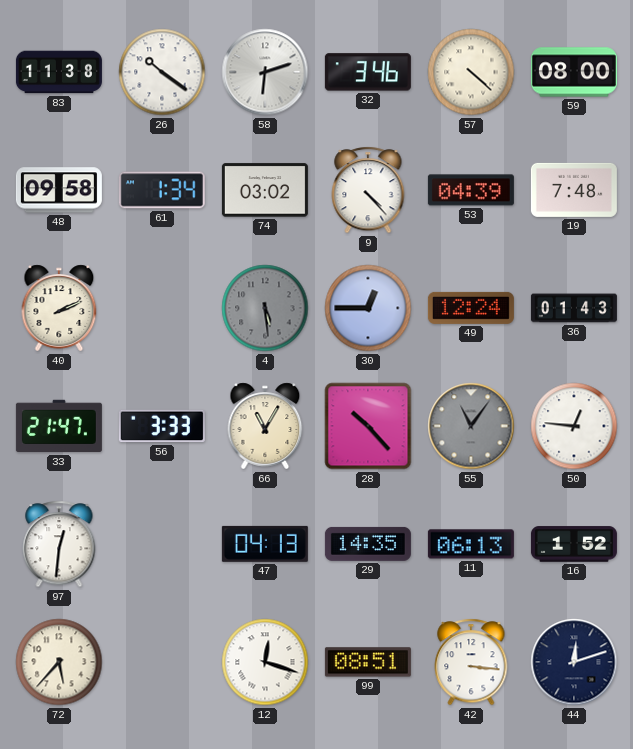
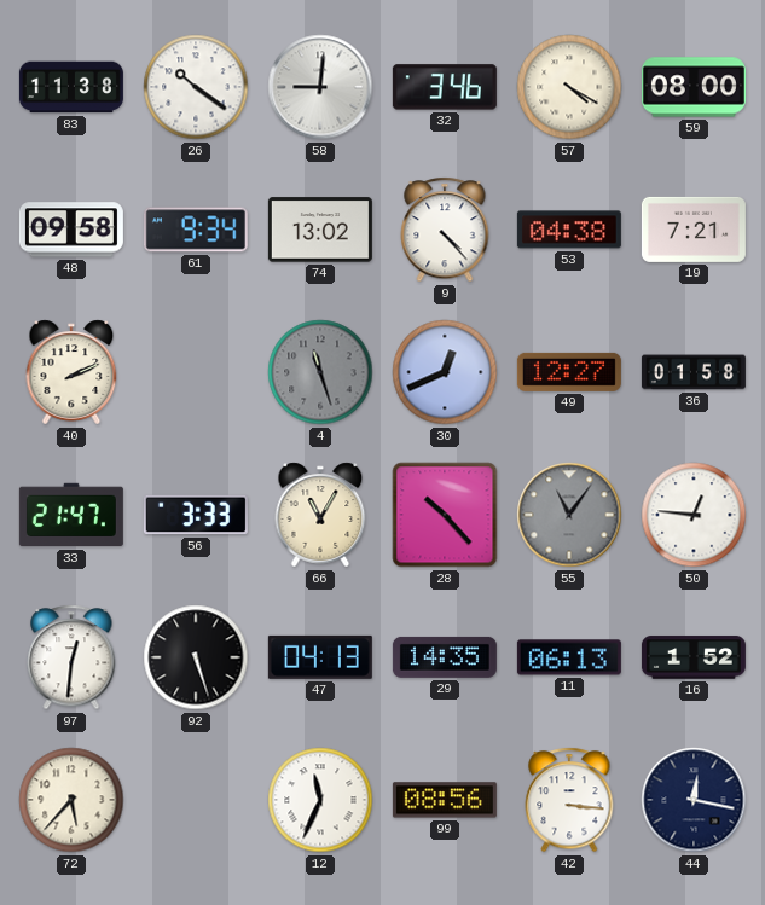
58: 6:12 -> 9:01
57: 4:22 -> 4:20
61: 1:34 -> 9:34
74: 03:02 -> 13:02
53: 04:39 -> 04:38
19: 7:48 -> 7:21
4: 5:29 -> 11:27
30: 12:45 -> 12:41
49: 12:24 -> 12:27
36: 01:43 -> 01:58
92: none -> 5:27
12: 12:18 -> 11:34
99: 08:51 -> 08:56
44: 12:12 -> 12:17
